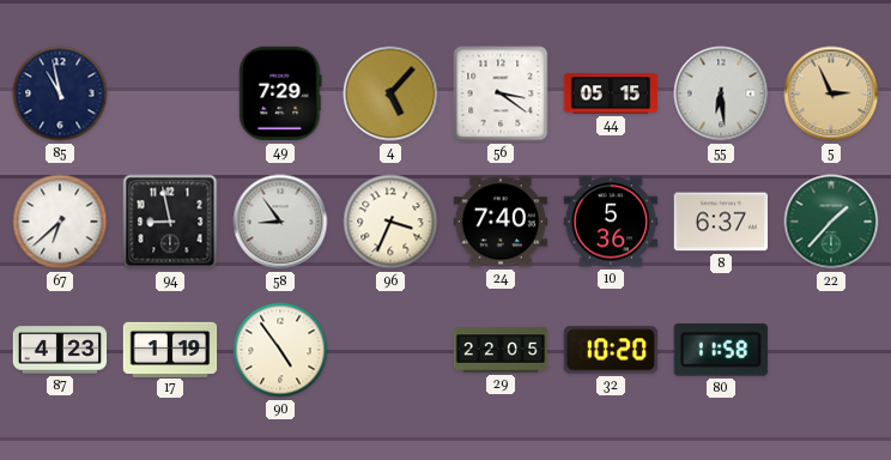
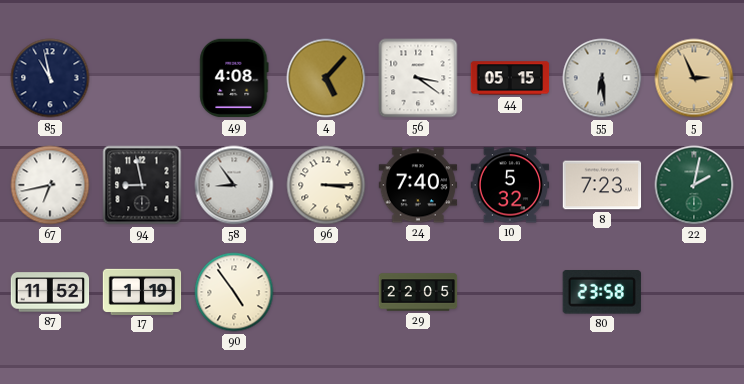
49: 7:29 -> 4:08
67: 6:38 -> 6:43
96: 3:34 -> 3:15
10: 5:36 -> 5:32
8: 6:37 -> 7:23
22: 1:37 -> 2:02
87: 4:23 -> 11:52
32: 10:20 -> none
80: 11:58 -> 23:58
